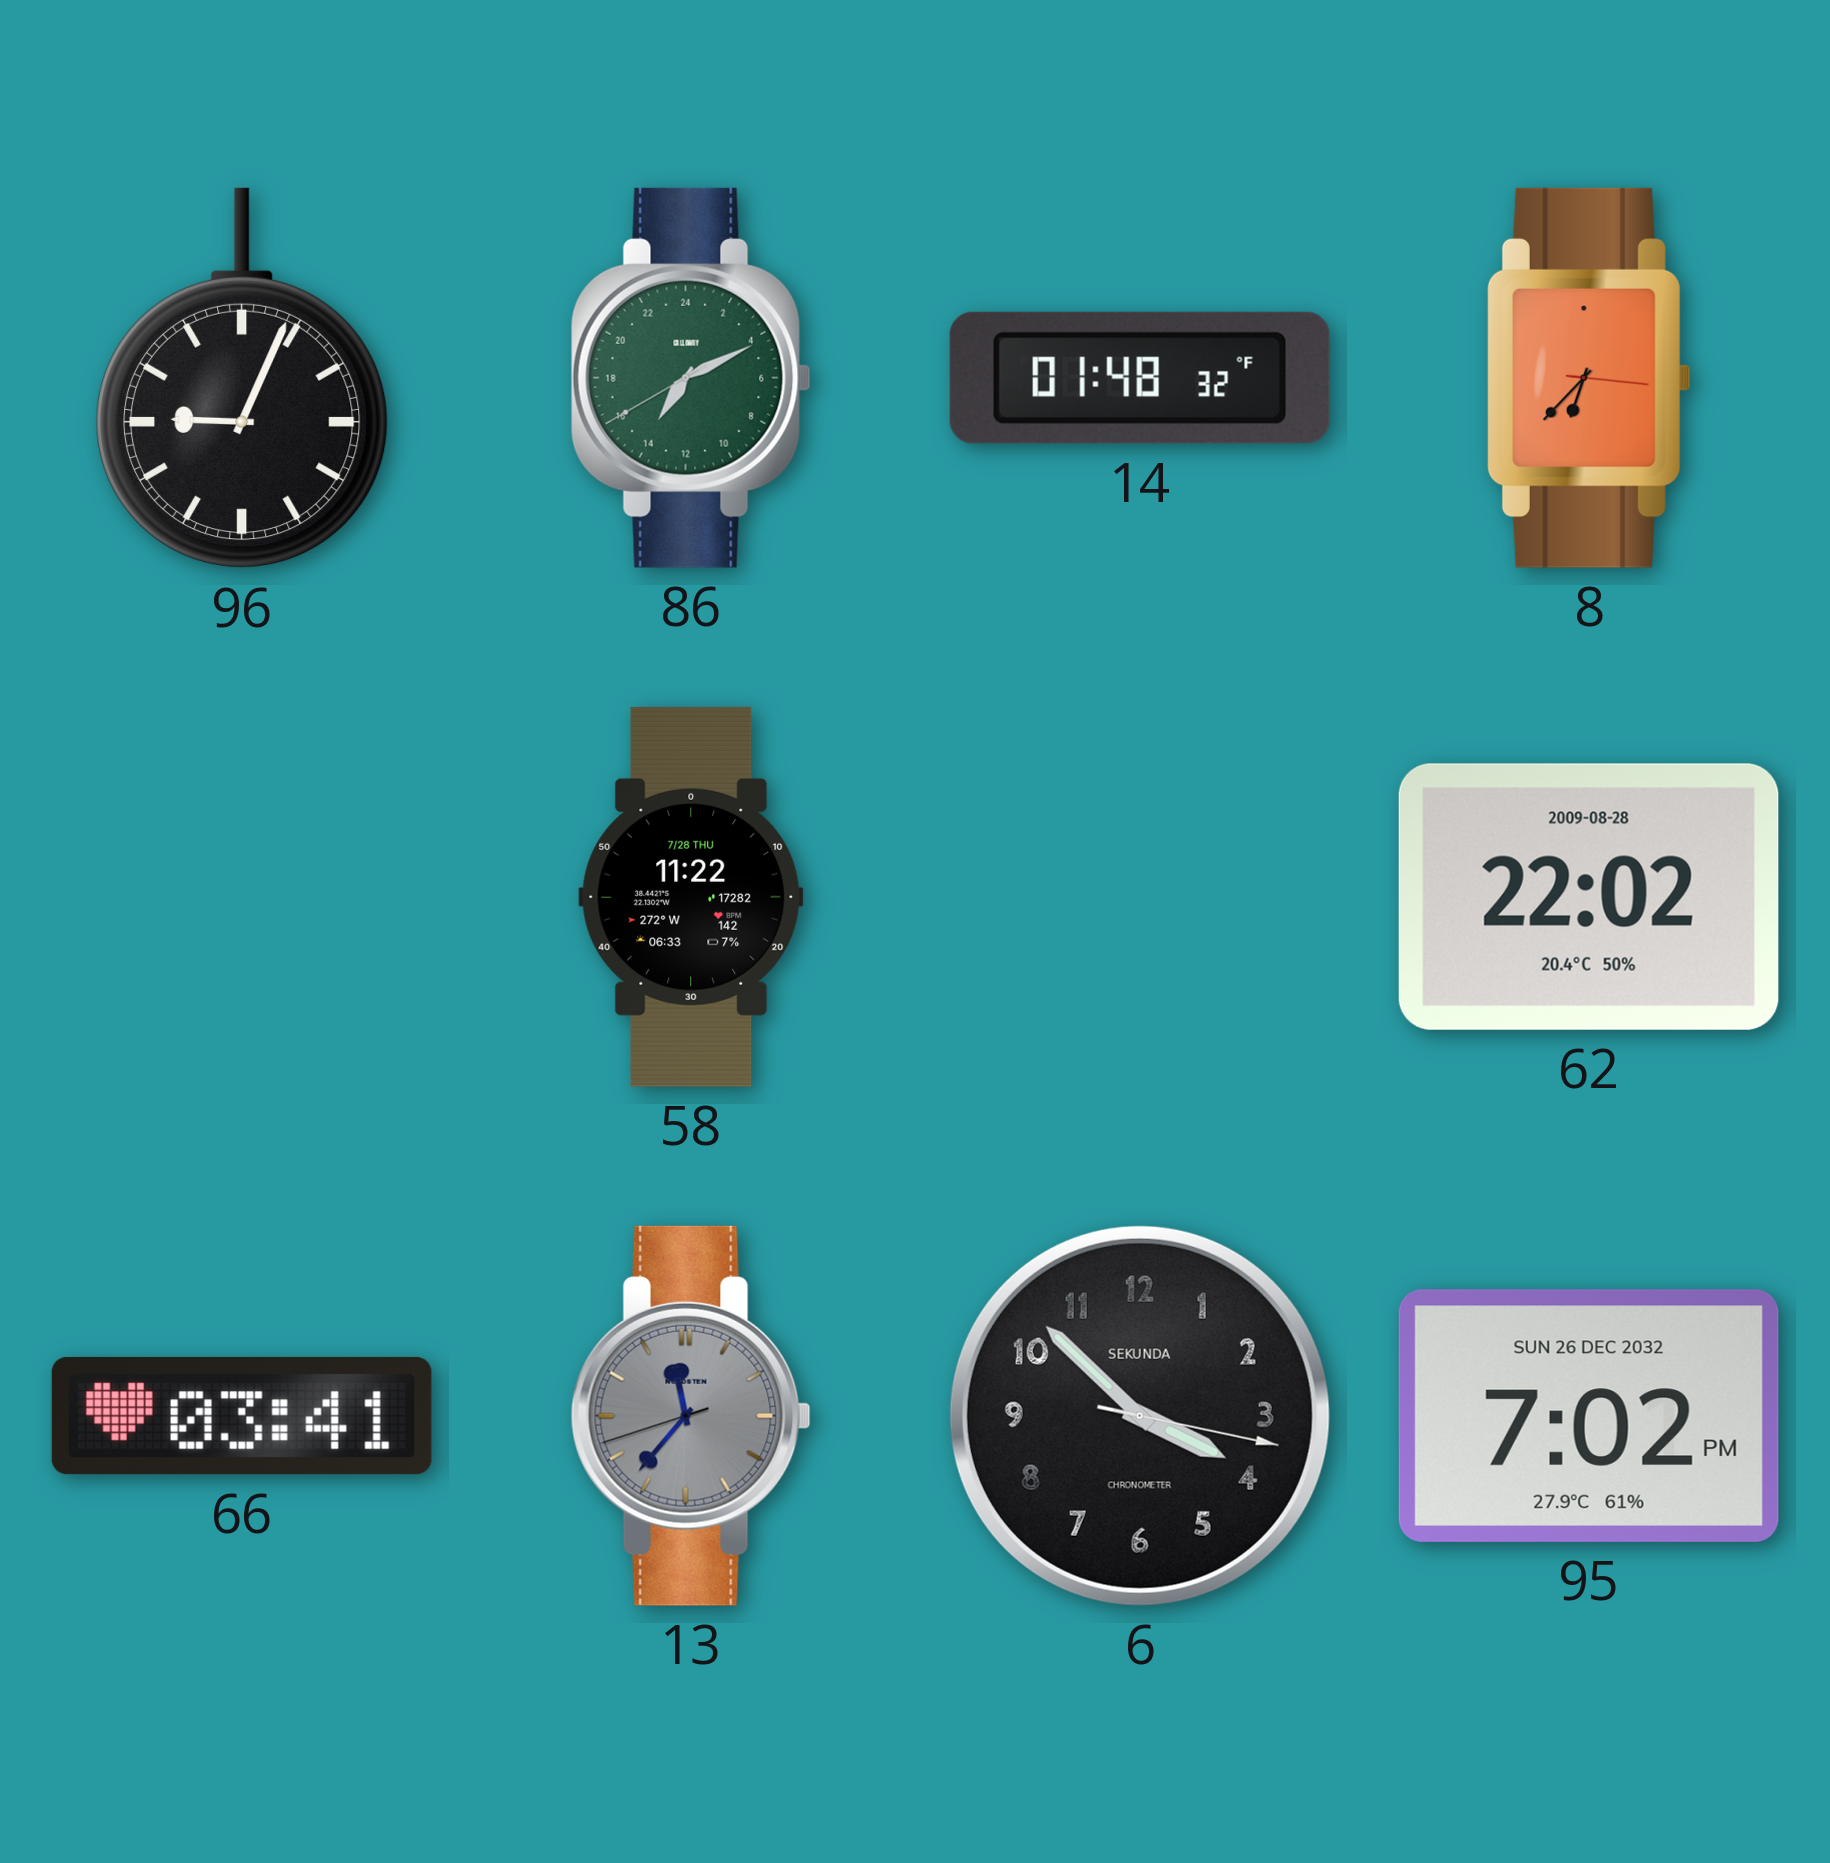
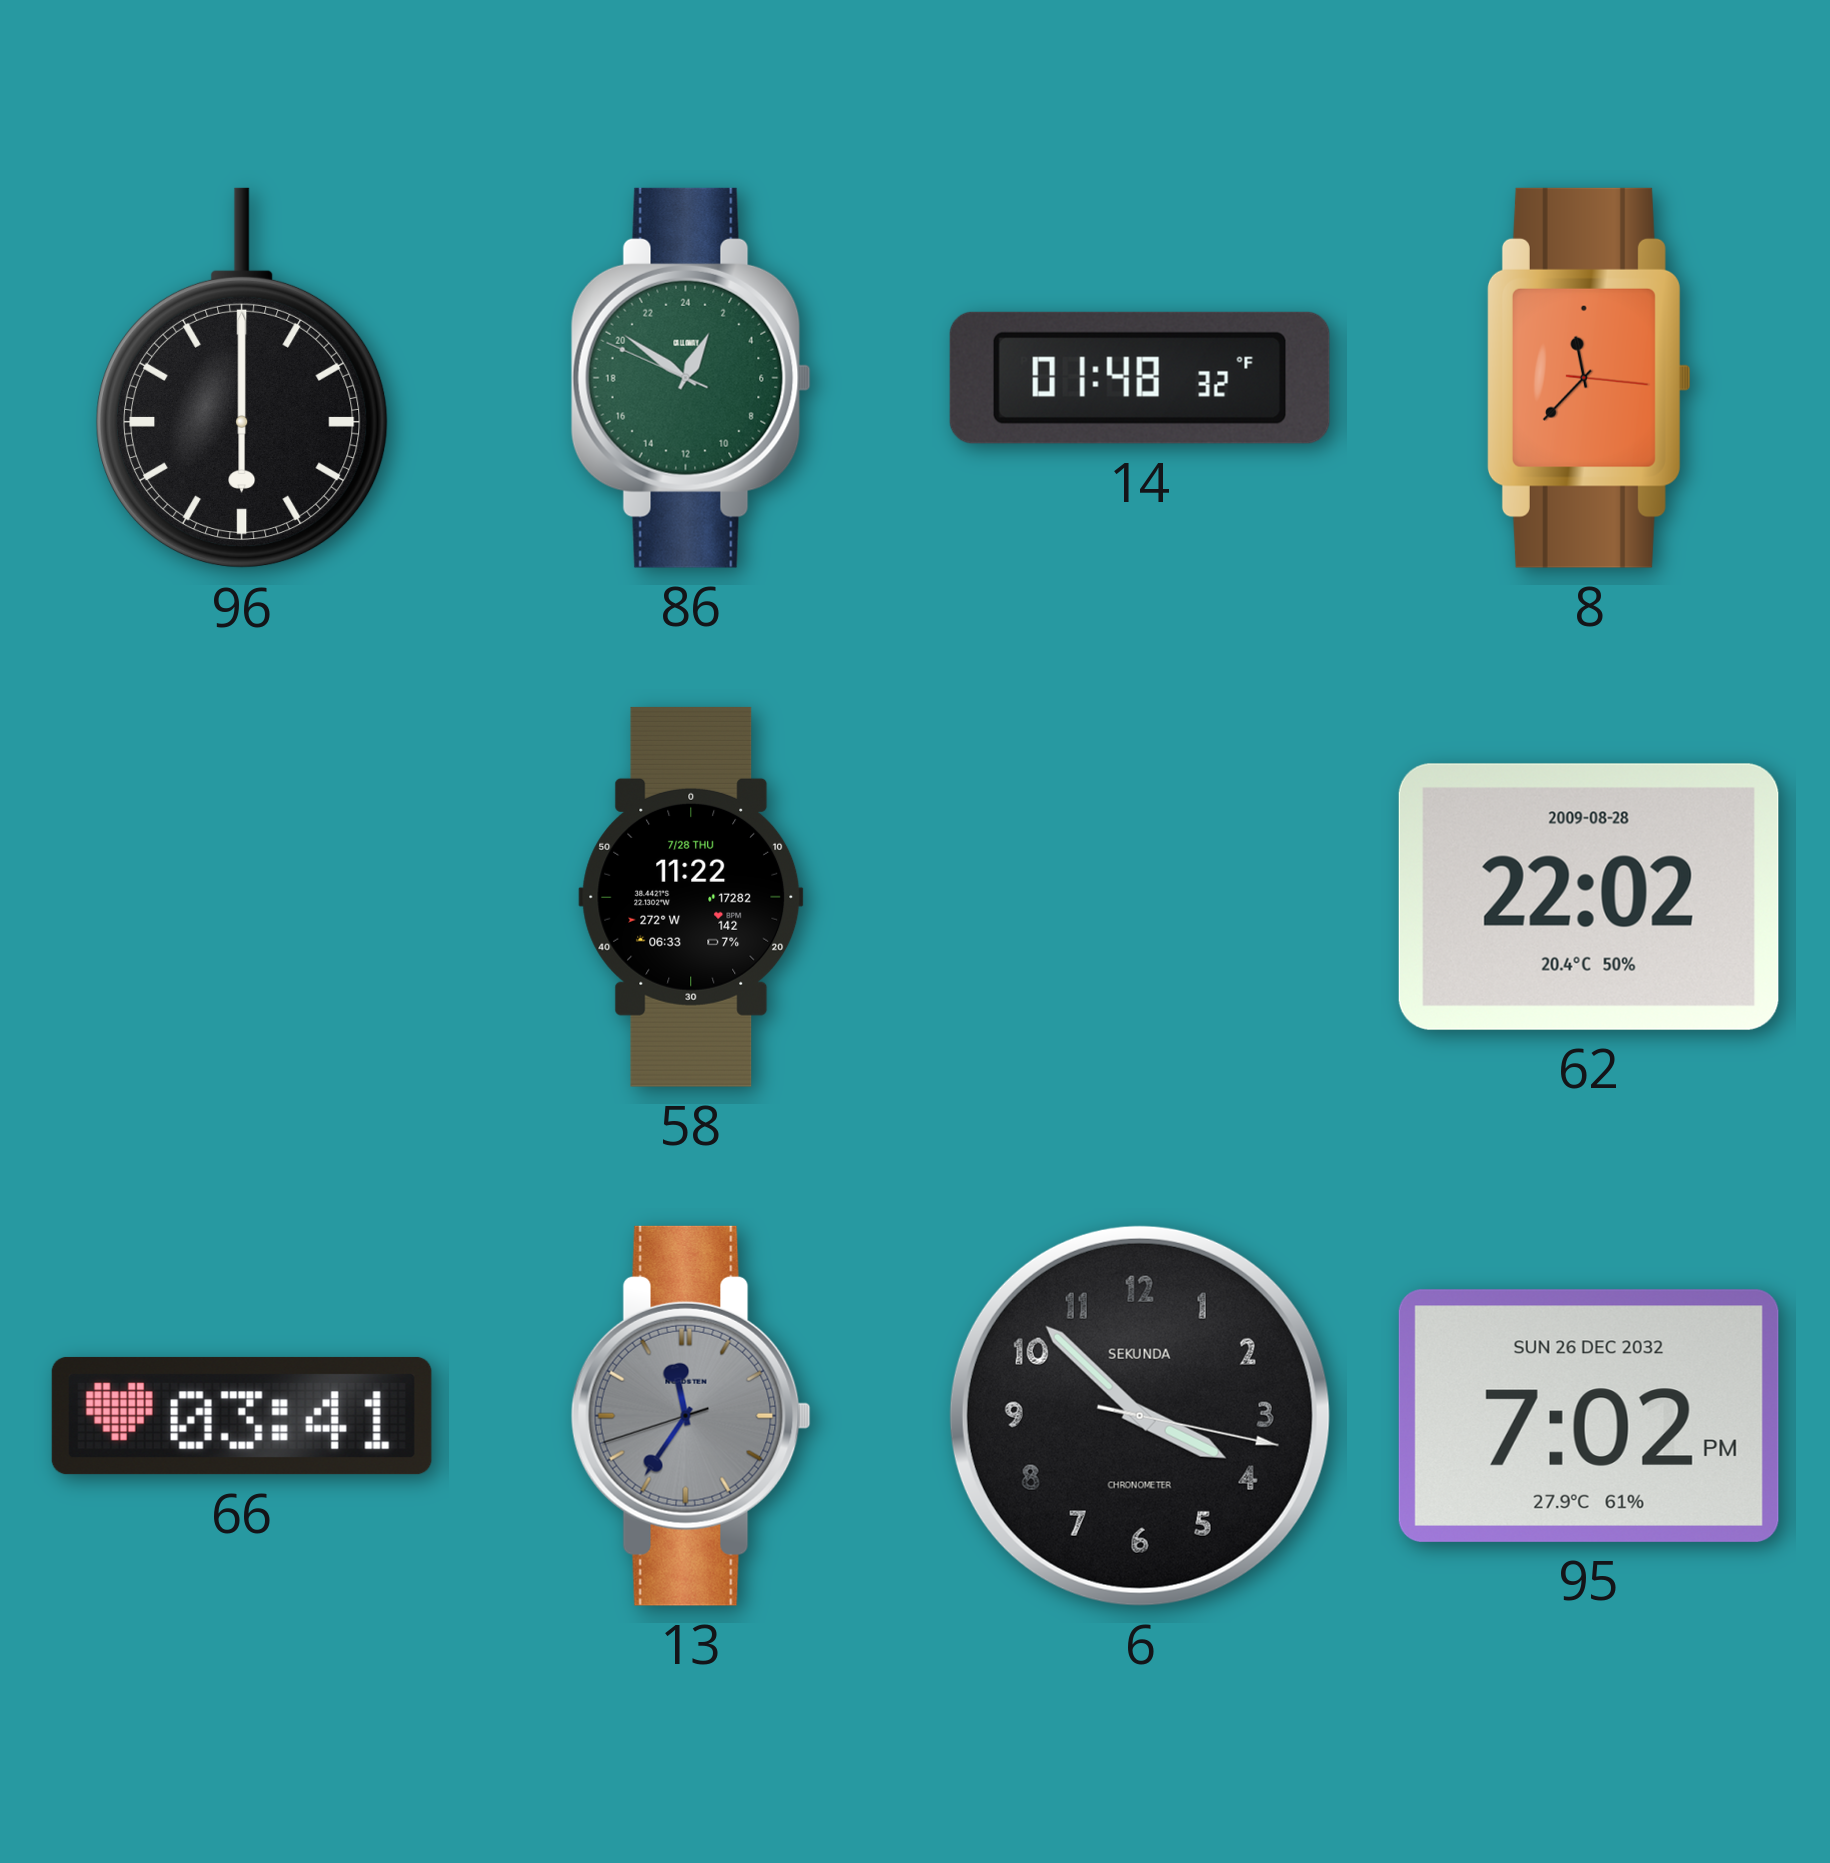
96: 9:04 -> 6:00
86: 14:10 -> 1:50
8: 6:37 -> 11:37
13: 11:36 -> 11:35
